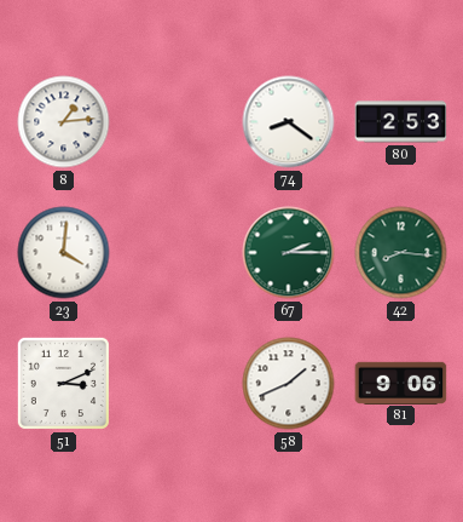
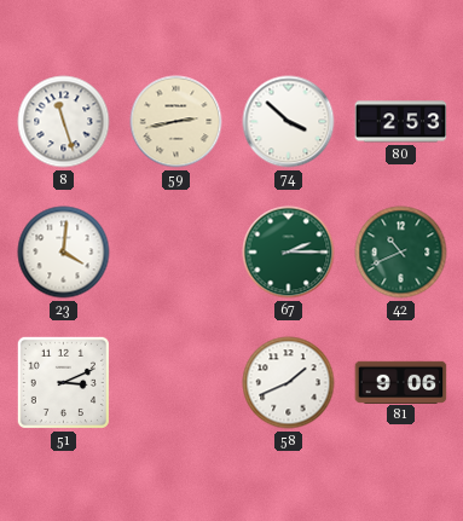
8: 1:14 -> 11:27
59: none -> 2:43
74: 8:21 -> 3:52
42: 8:16 -> 10:41
